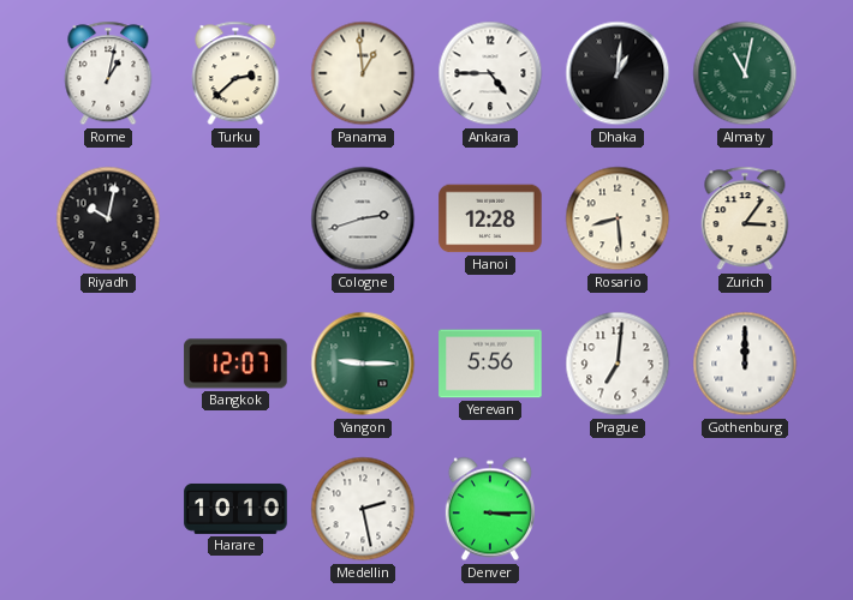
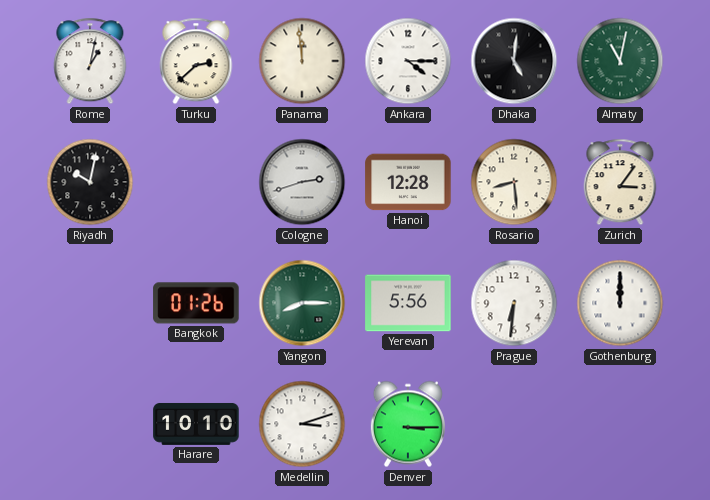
Panama: 12:59 -> 11:59
Ankara: 4:45 -> 4:15
Dhaka: 1:01 -> 5:01
Bangkok: 12:07 -> 01:26
Yangon: 9:15 -> 8:15
Prague: 7:01 -> 6:31
Medellin: 2:28 -> 3:12
